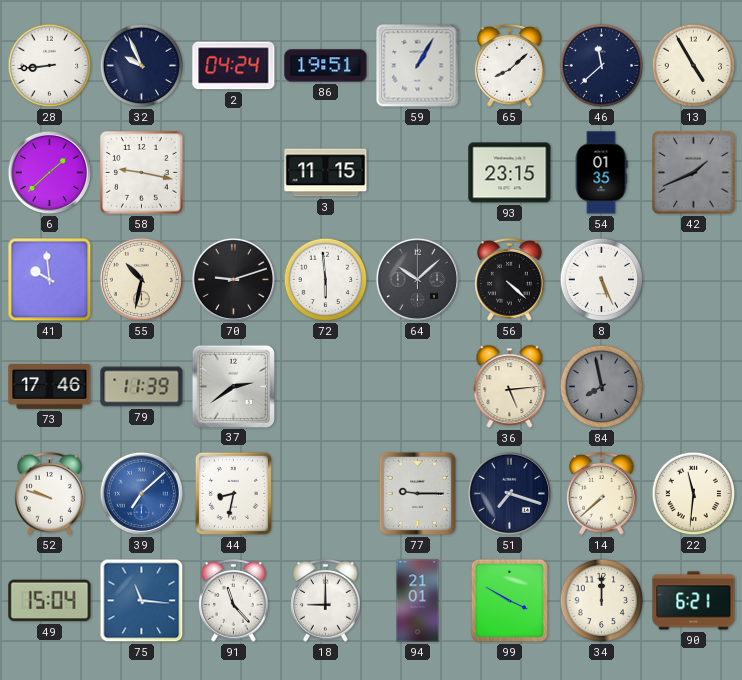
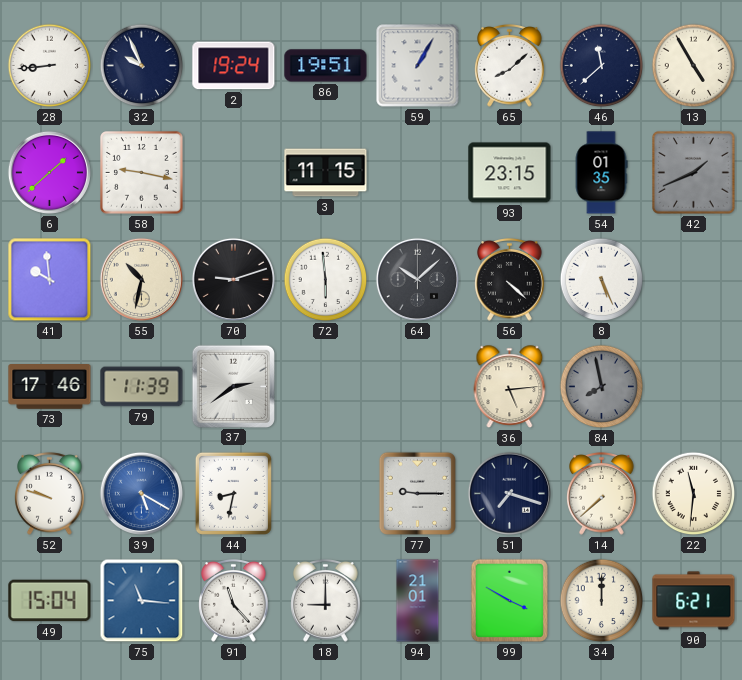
2: 04:24 -> 19:24
39: 7:08 -> 5:20
